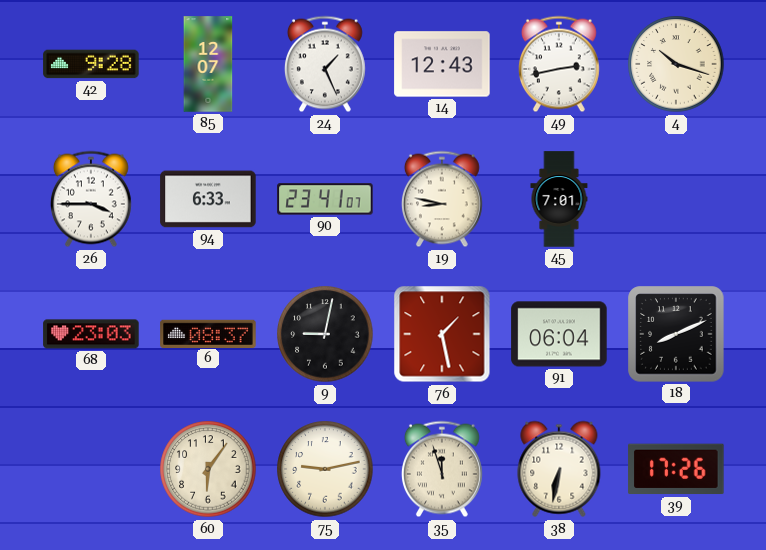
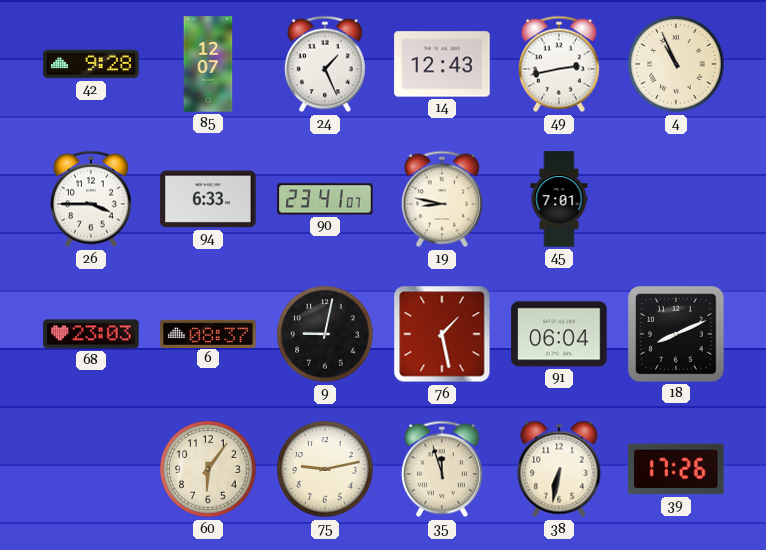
4: 10:18 -> 10:56
